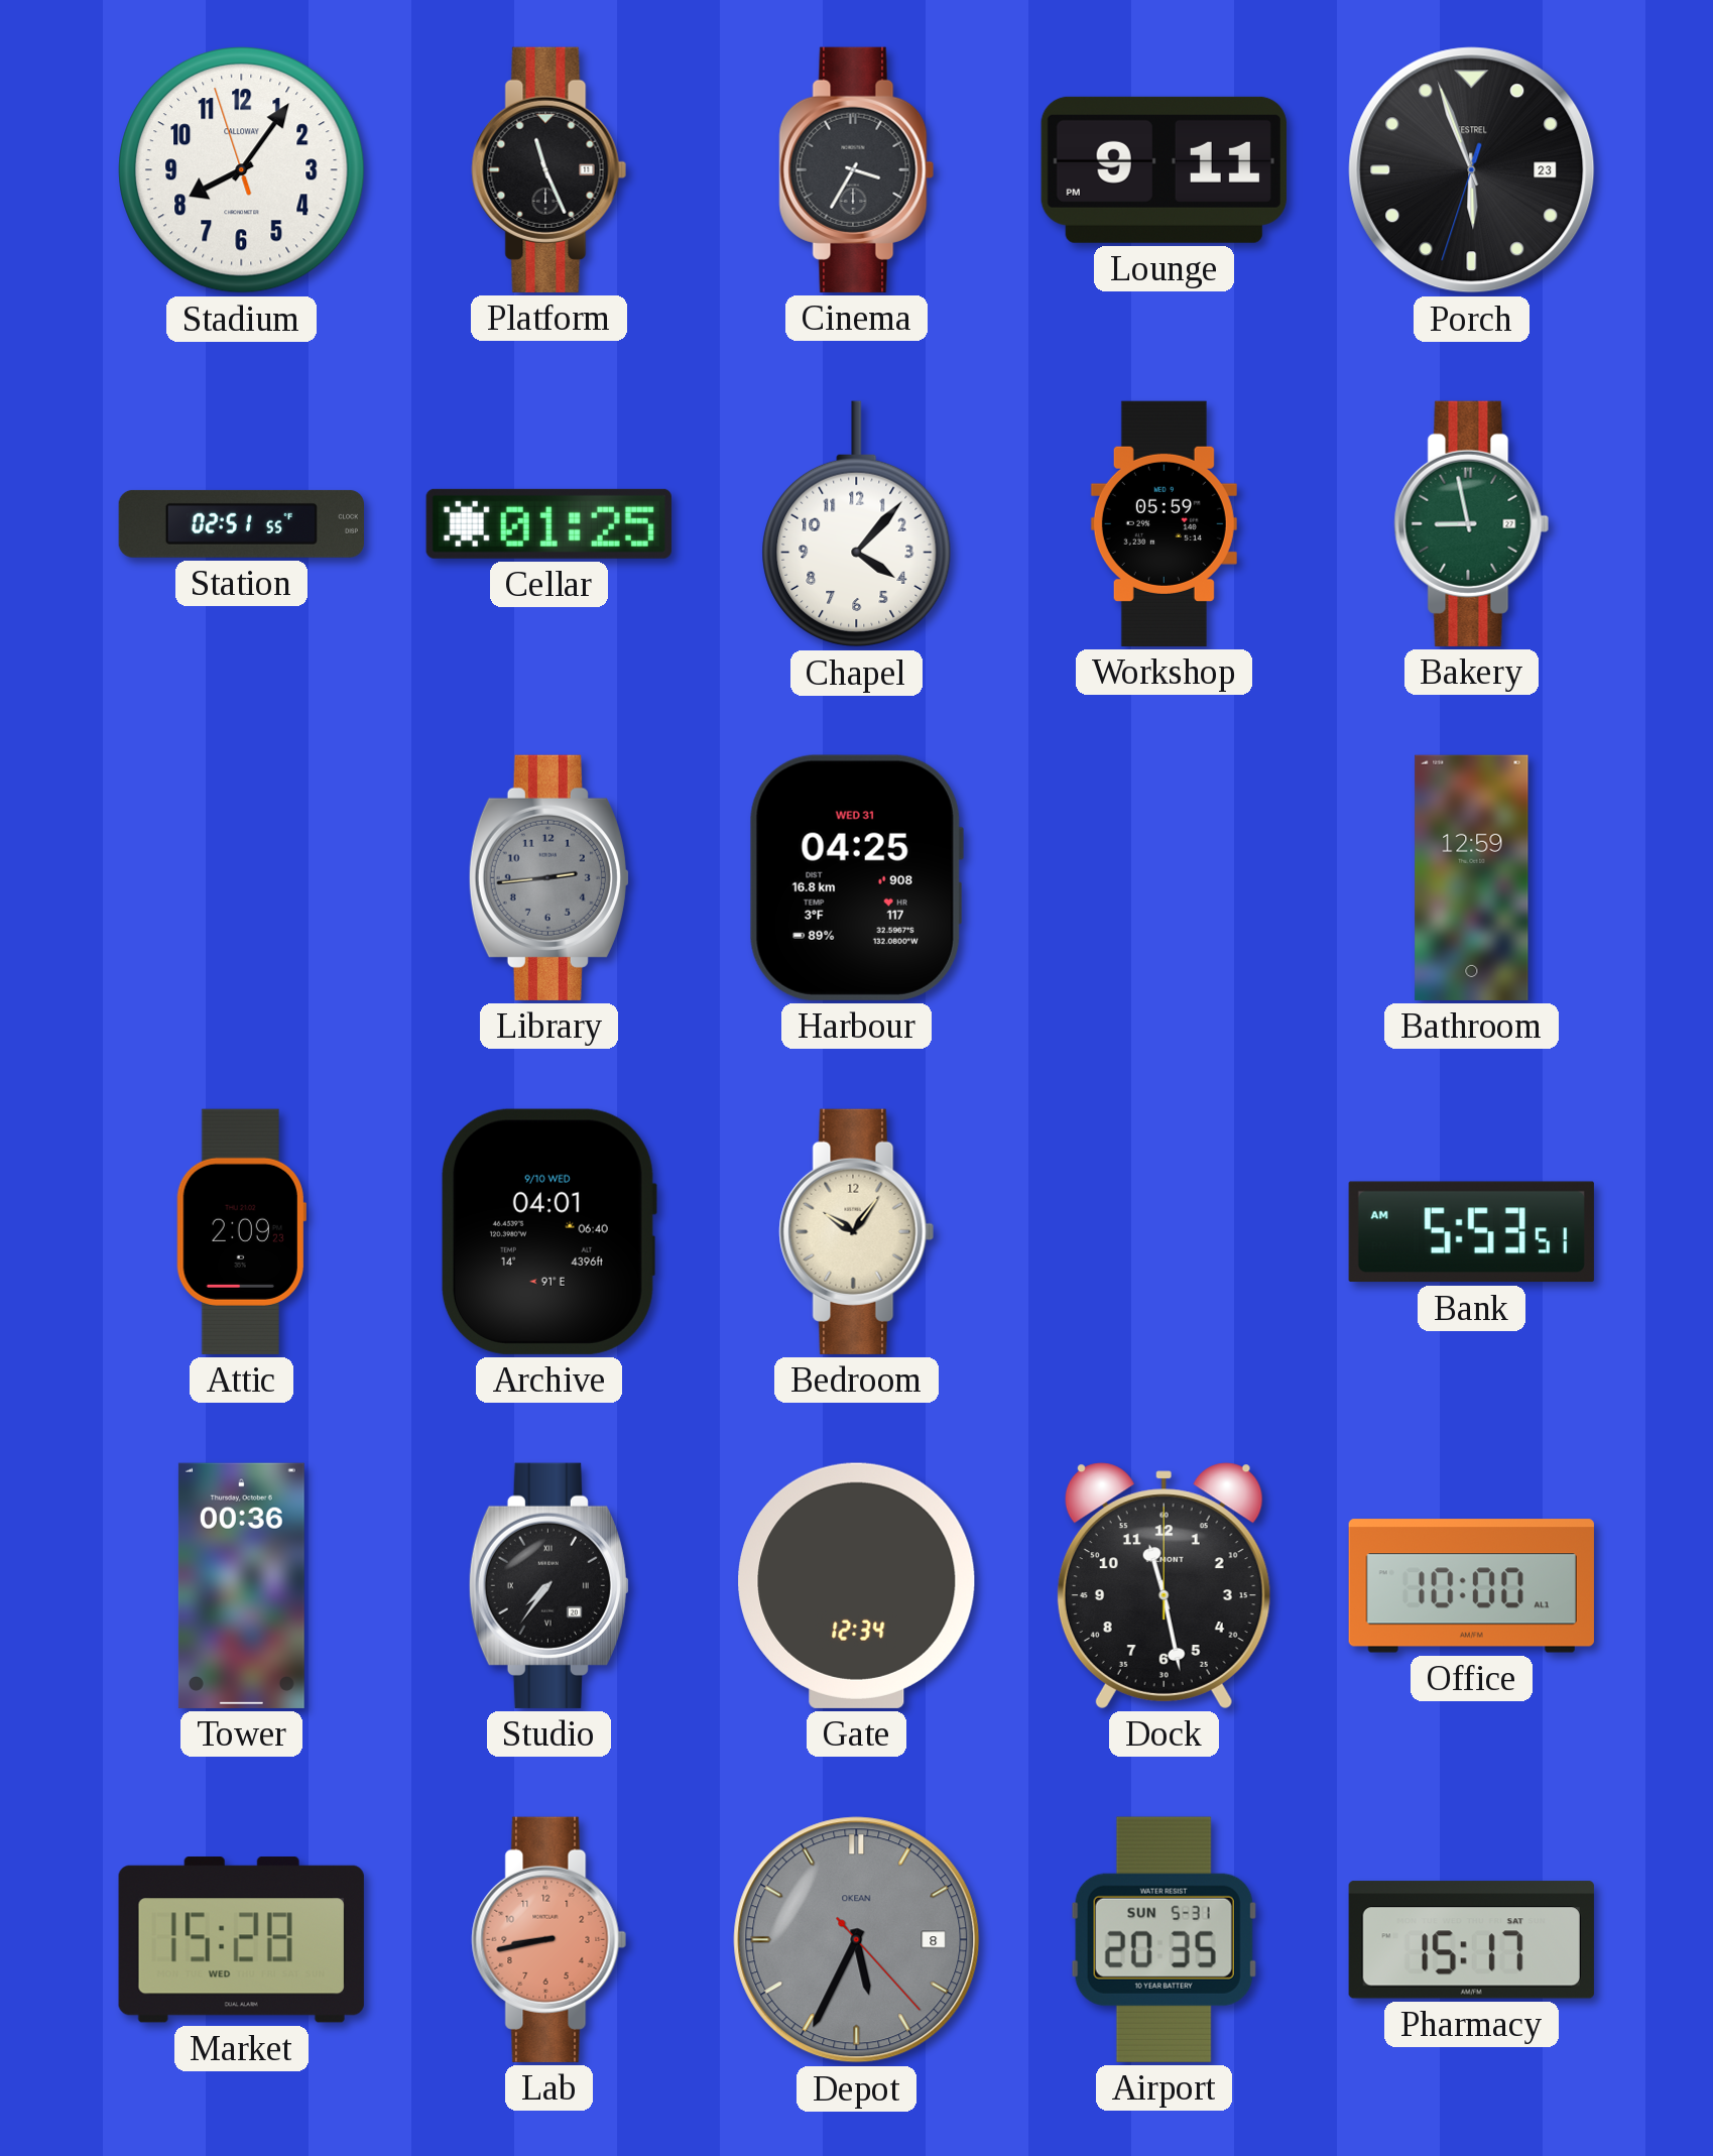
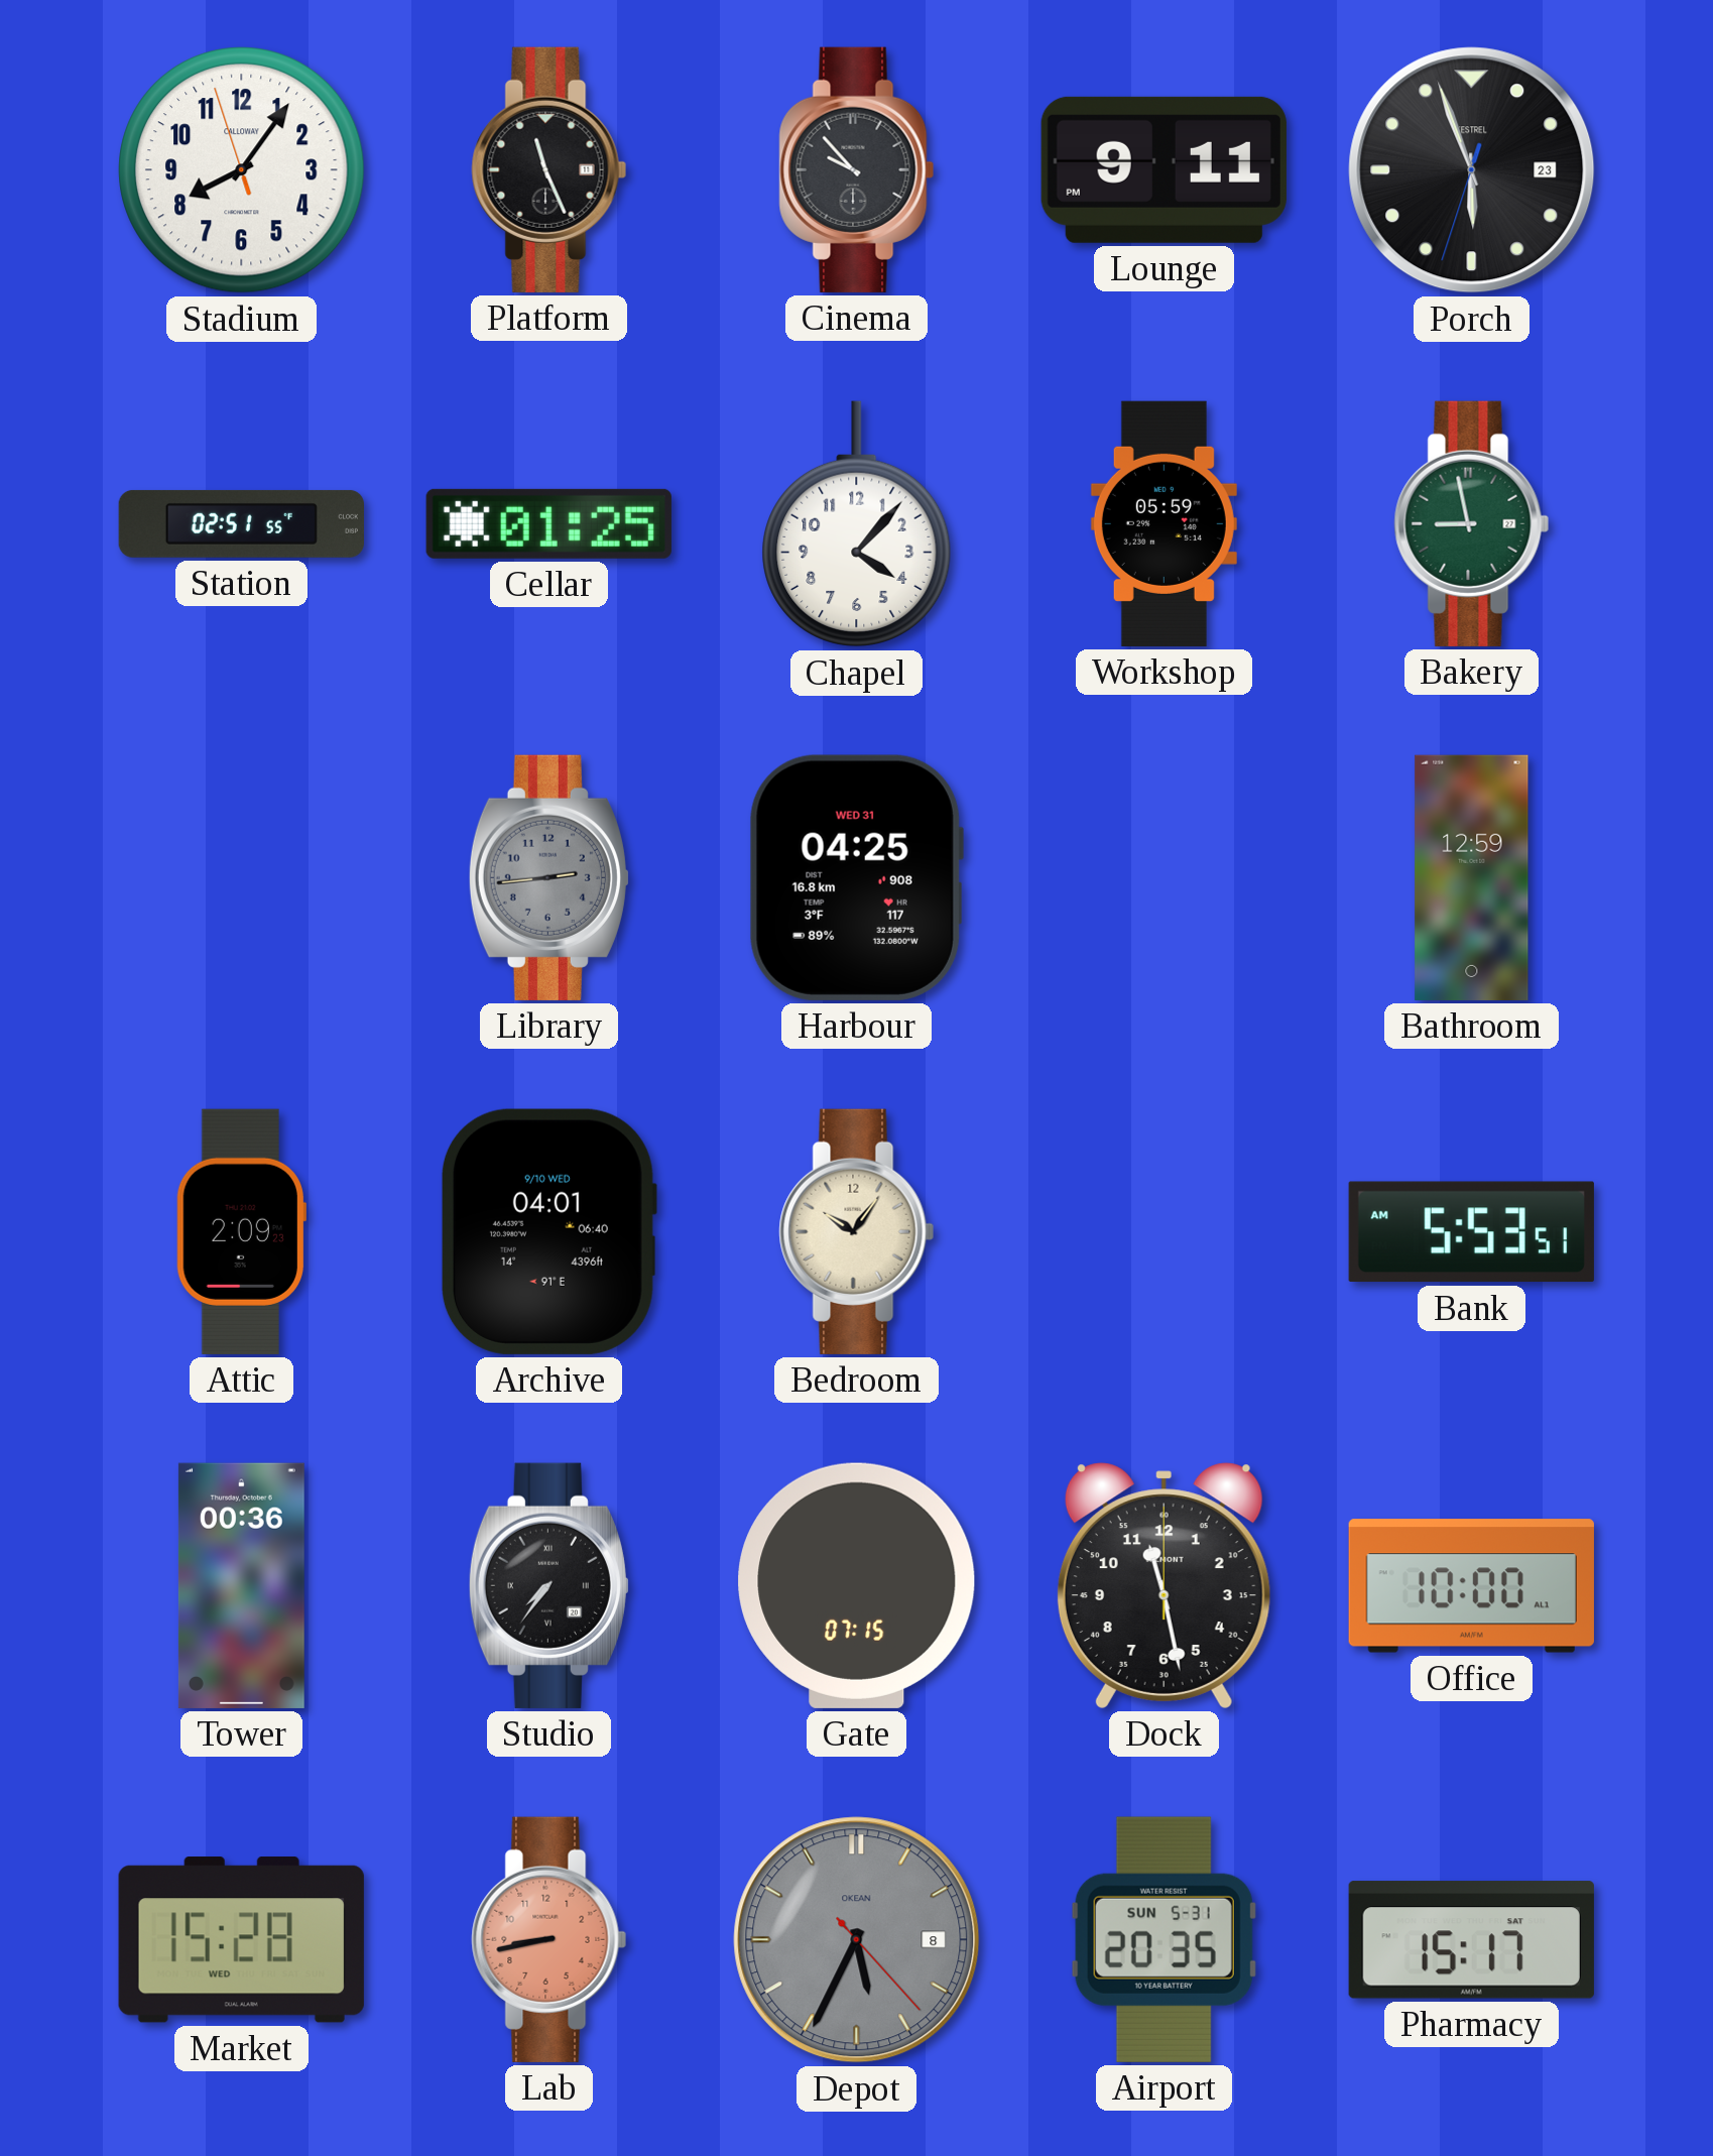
Cinema: 3:35 -> 9:53
Gate: 12:34 -> 07:15
